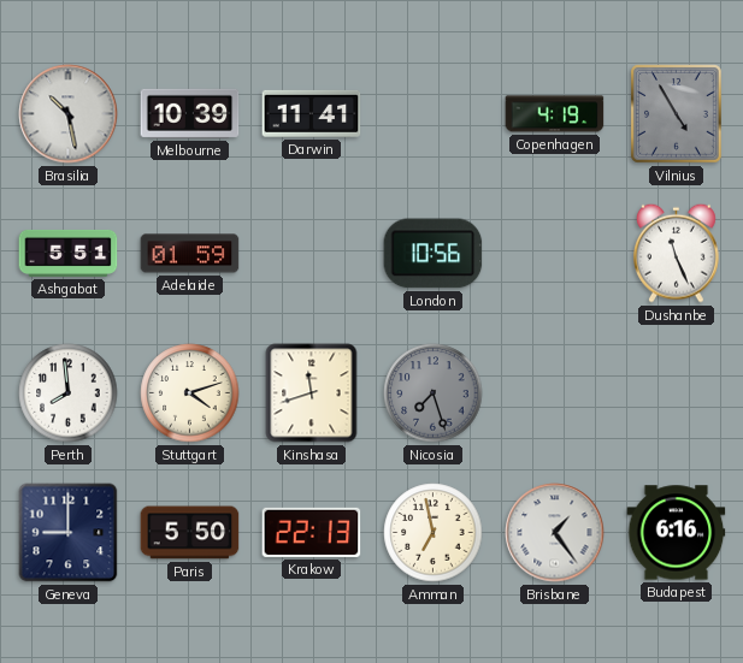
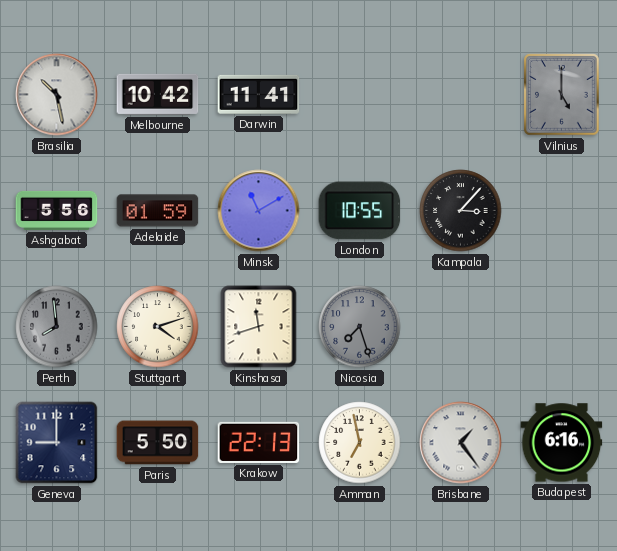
Melbourne: 10:39 -> 10:42
Copenhagen: 4:19 -> none
Vilnius: 4:55 -> 5:00
Ashgabat: 5:51 -> 5:56
Minsk: none -> 11:10
London: 10:56 -> 10:55
Kampala: none -> 3:07
Dushanbe: 11:26 -> none
Perth dial: white -> grey
